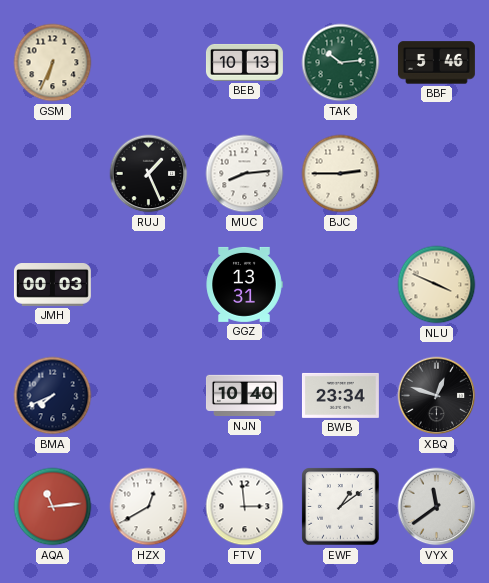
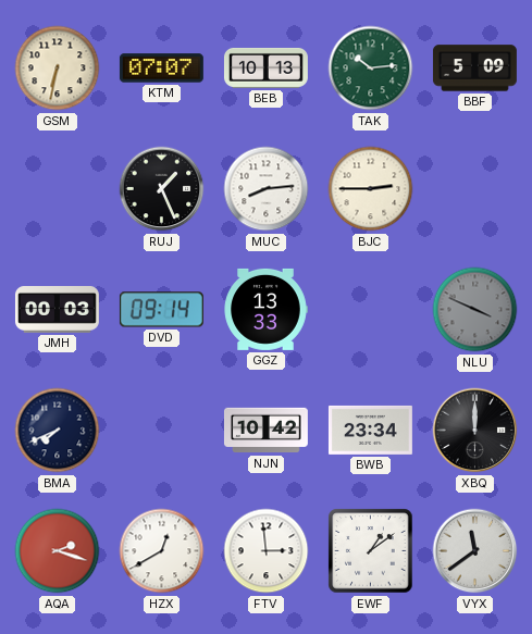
GSM: 6:34 -> 6:32
KTM: none -> 07:07
BBF: 5:46 -> 5:09
DVD: none -> 09:14
GGZ: 13:31 -> 13:33
NLU dial: cream -> grey
NJN: 10:40 -> 10:42
XBQ: 12:48 -> 12:00
AQA: 11:14 -> 2:18
